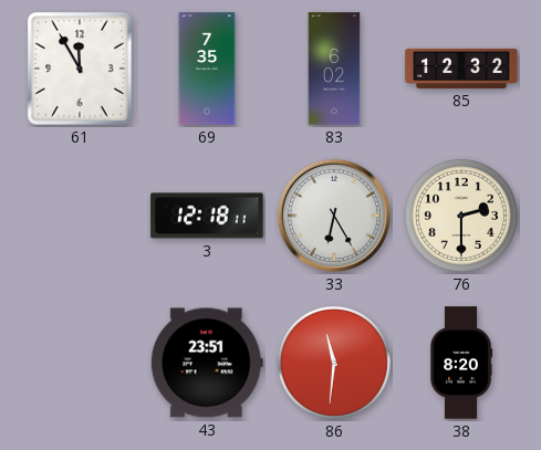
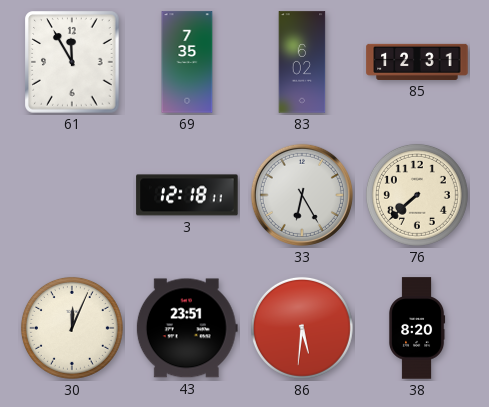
85: 12:32 -> 12:31
76: 2:30 -> 7:38
30: none -> 12:04
86: 11:31 -> 5:31
